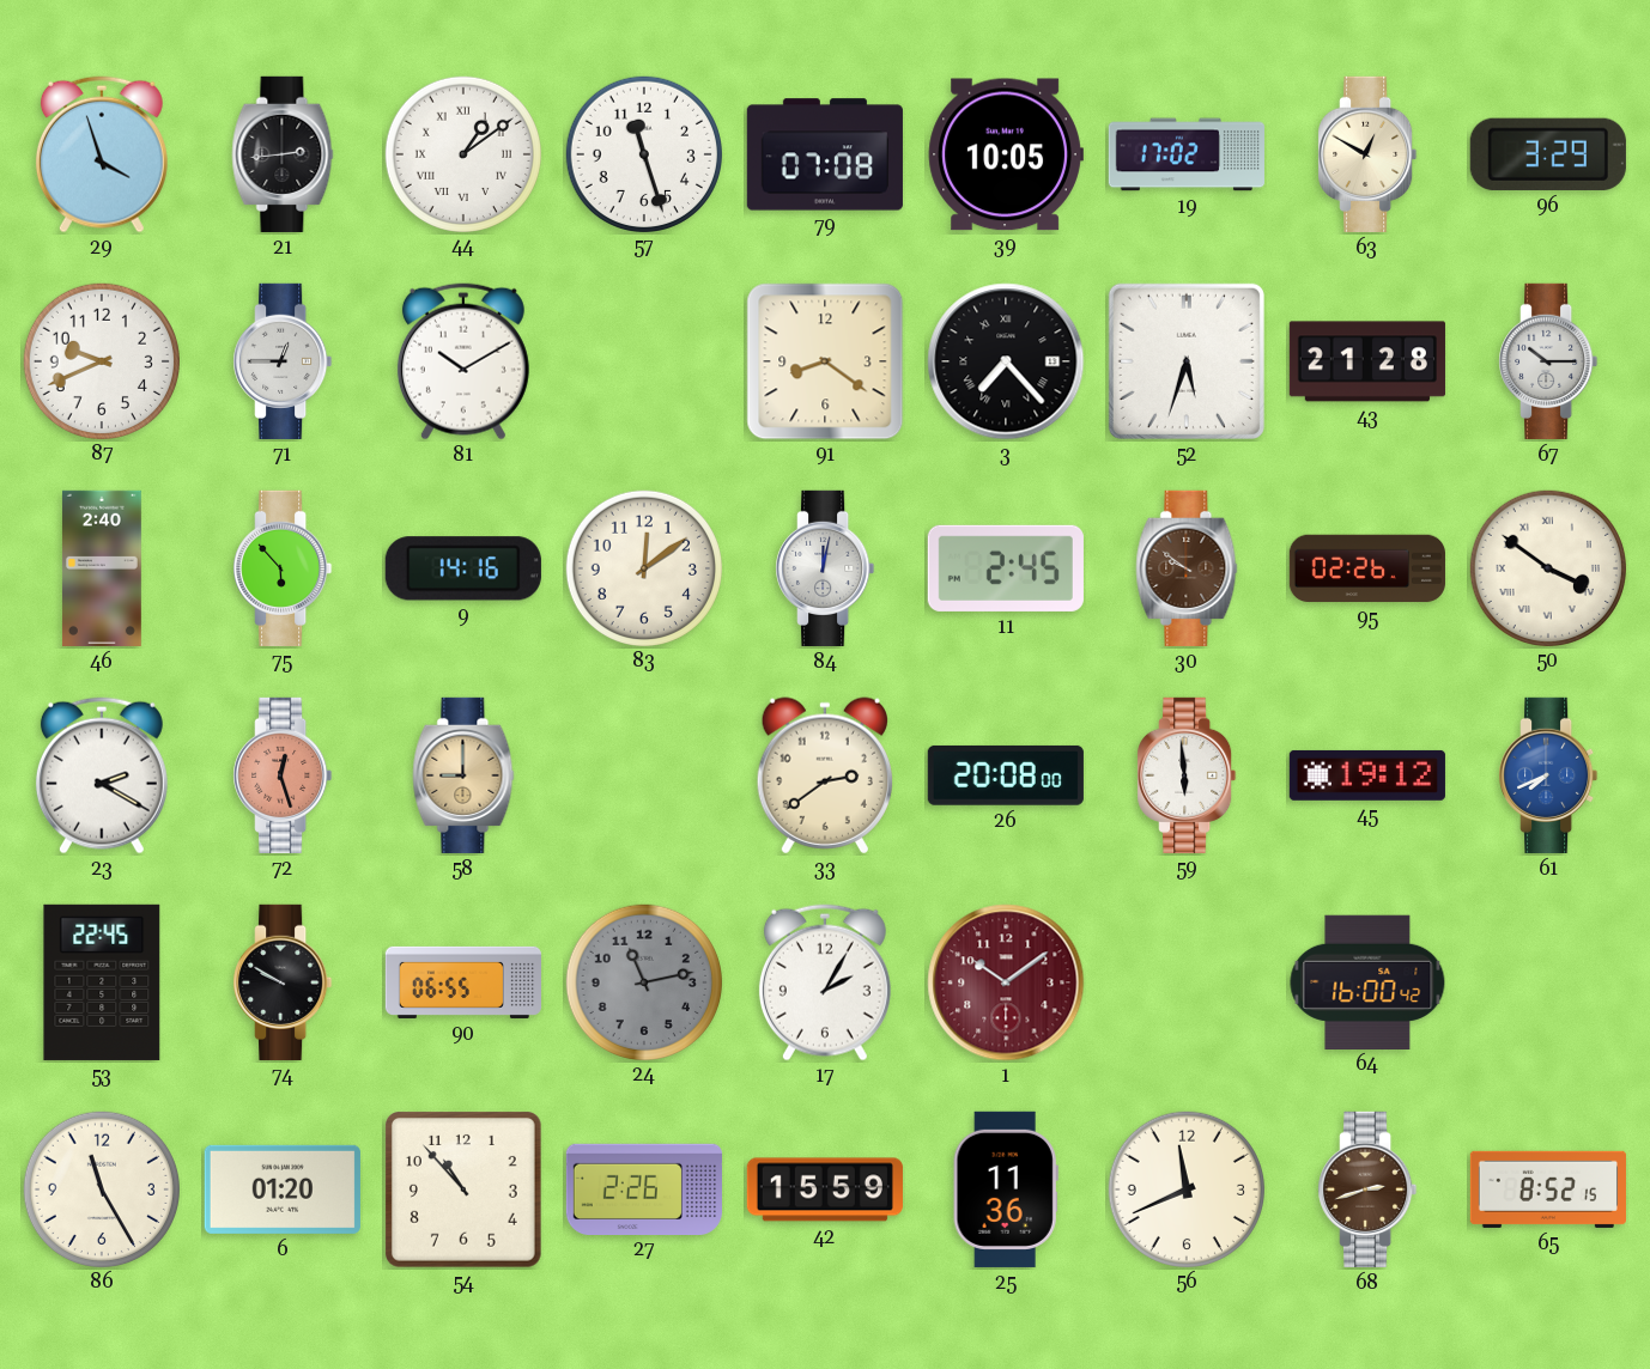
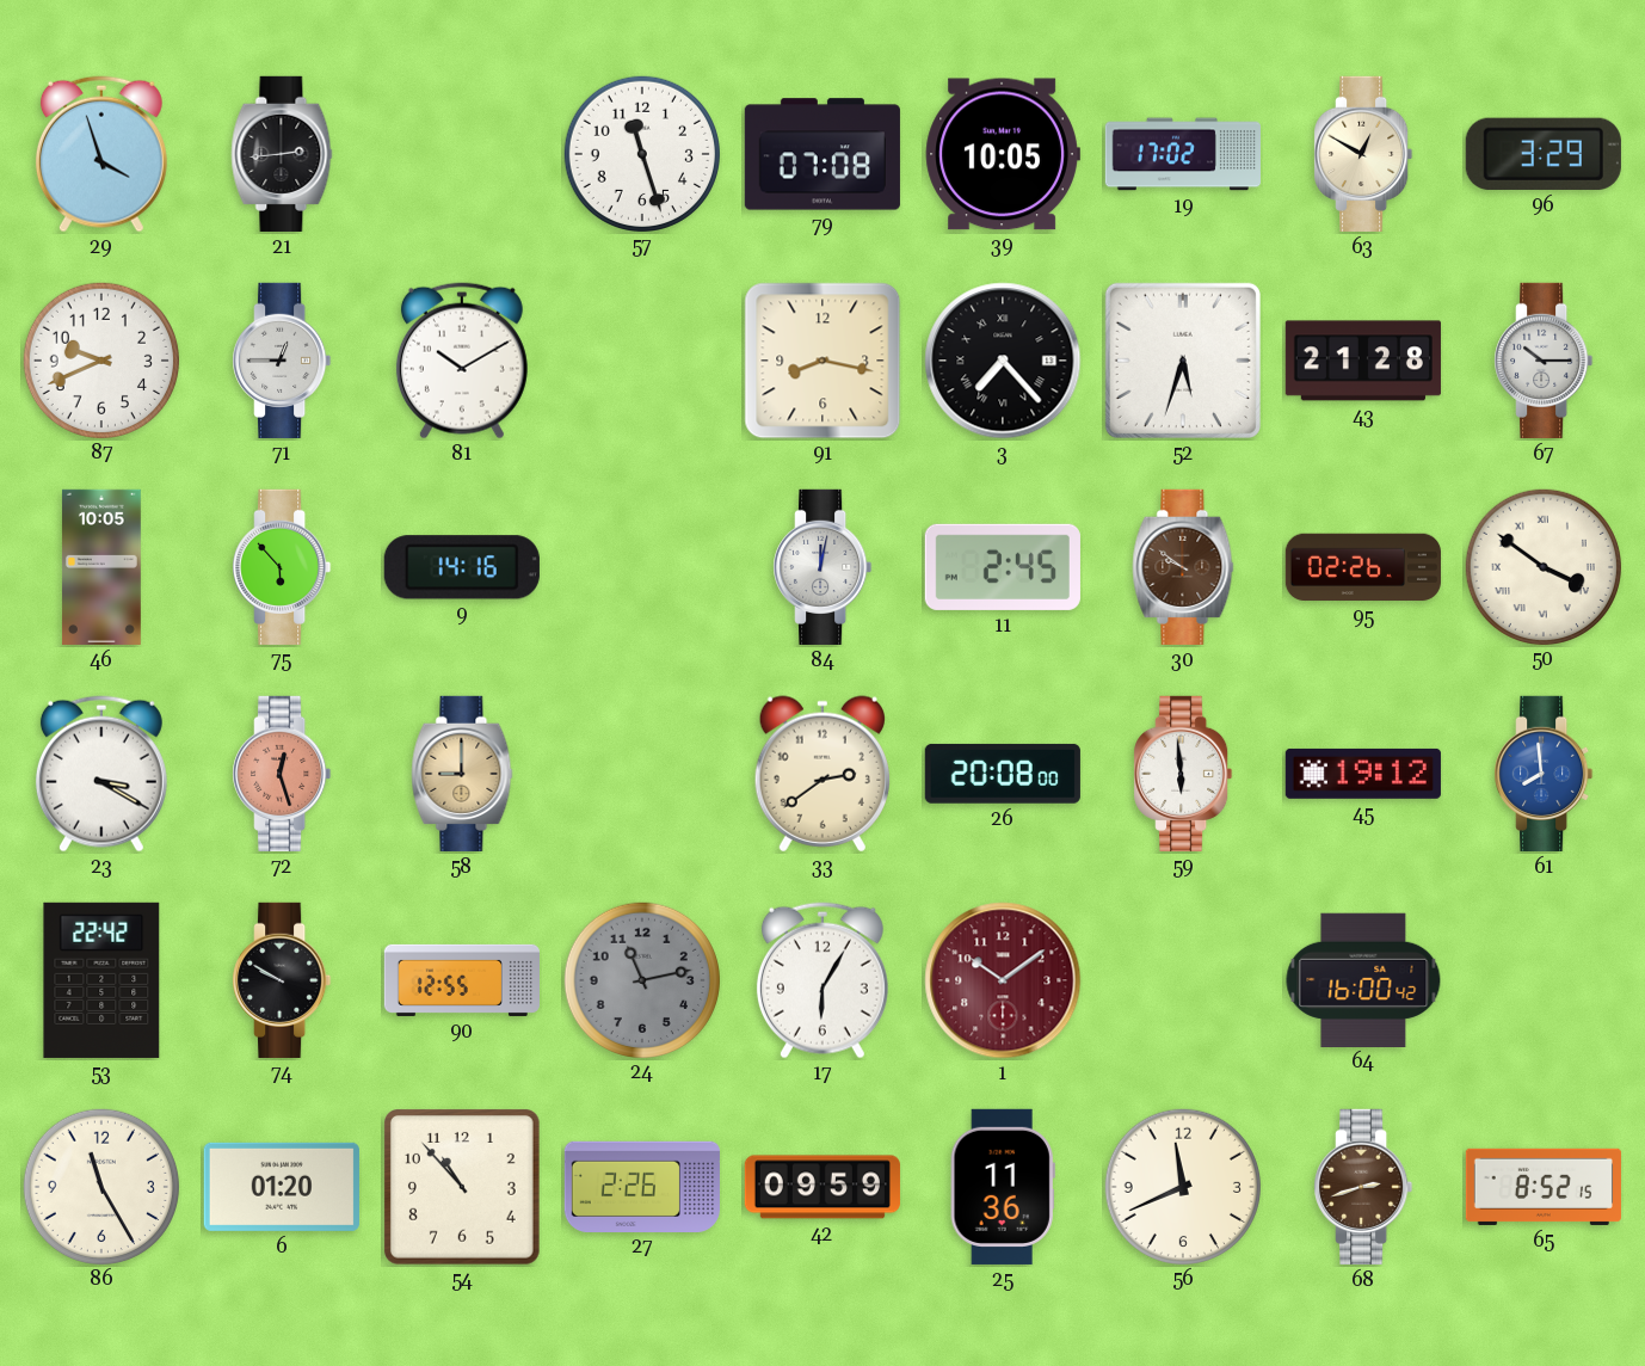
44: 1:09 -> none
91: 8:21 -> 8:17
46: 2:40 -> 10:05
83: 12:09 -> none
23: 2:20 -> 3:20
61: 7:41 -> 7:59
53: 22:45 -> 22:42
90: 06:55 -> 12:55
17: 2:05 -> 6:05
42: 15:59 -> 09:59
